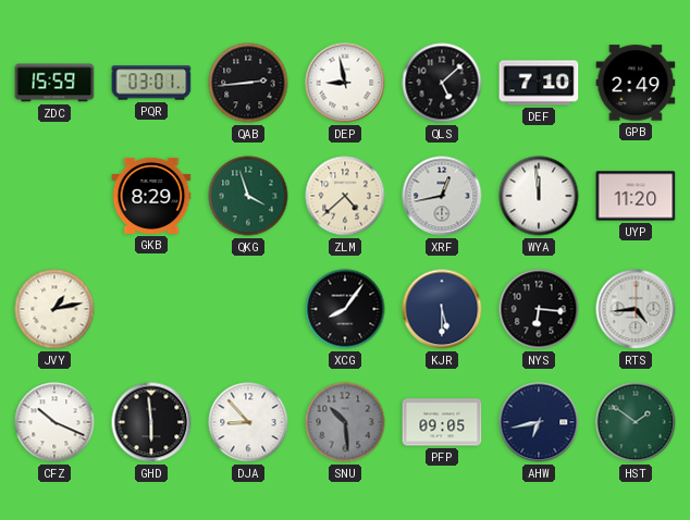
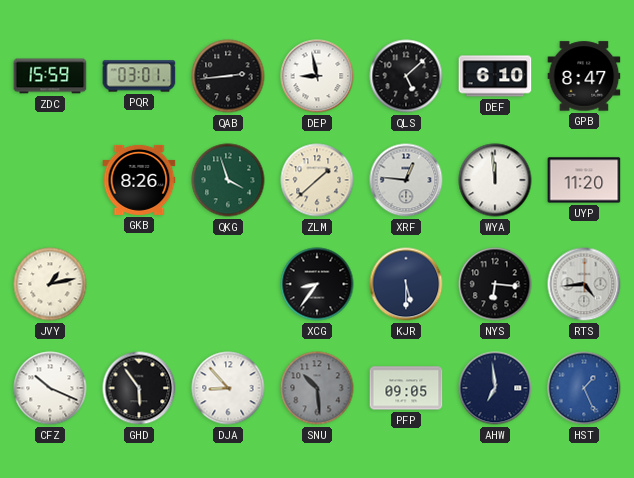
DEF: 7:10 -> 6:10
GPB: 2:49 -> 8:47
GKB: 8:29 -> 8:26
ZLM: 4:38 -> 1:38
XRF: 12:43 -> 12:46
XCG: 8:06 -> 8:36
GHD: 5:59 -> 5:54
AHW: 6:43 -> 6:59
HST: 1:51 -> 1:26
HST dial: green -> blue
